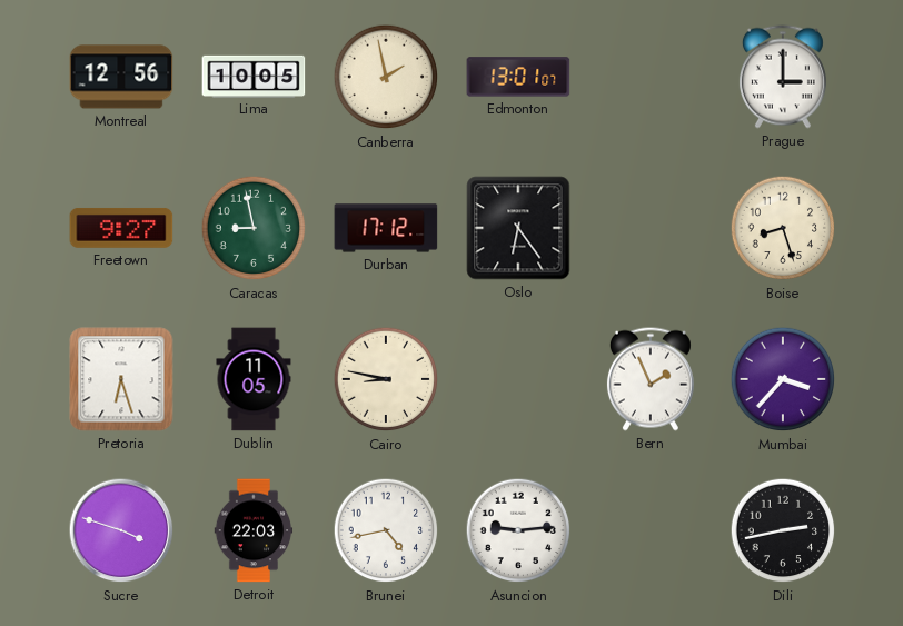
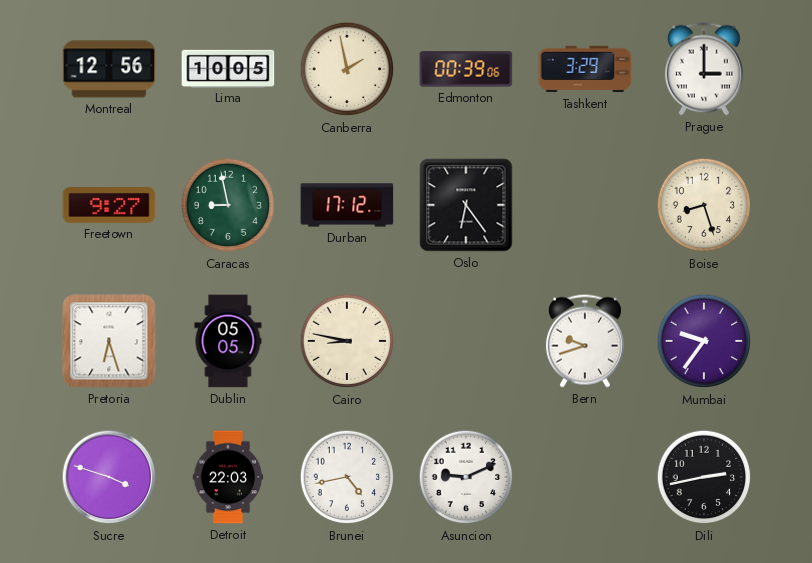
Edmonton: 13:01 -> 00:39
Tashkent: none -> 3:29
Dublin: 11:05 -> 05:05
Bern: 1:56 -> 9:42
Mumbai: 3:37 -> 9:36
Asuncion: 9:14 -> 9:11
